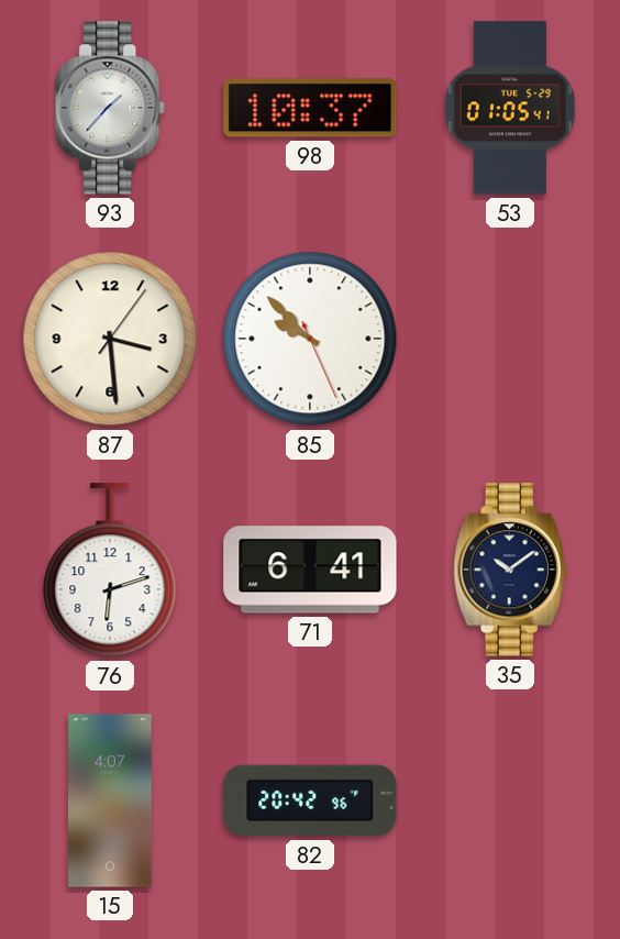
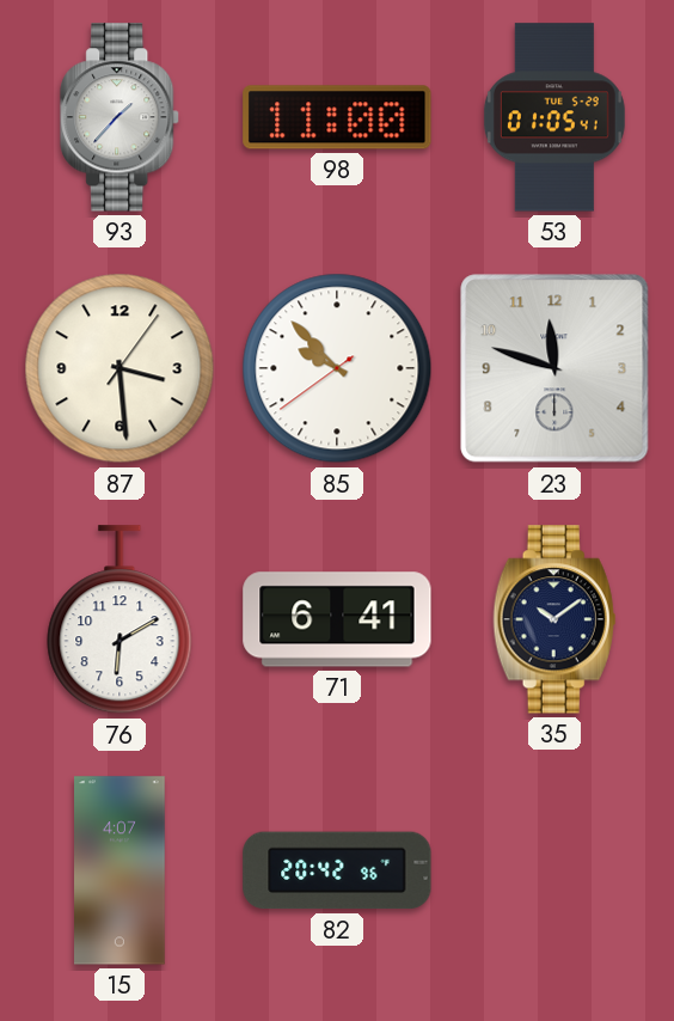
98: 10:37 -> 11:00
85: 9:52:26 -> 9:52:39
23: none -> 11:48
76: 6:12 -> 6:10
